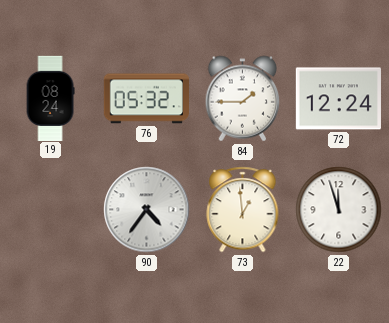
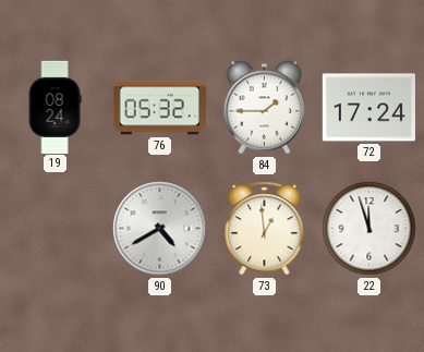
72: 12:24 -> 17:24
90: 4:36 -> 4:40
